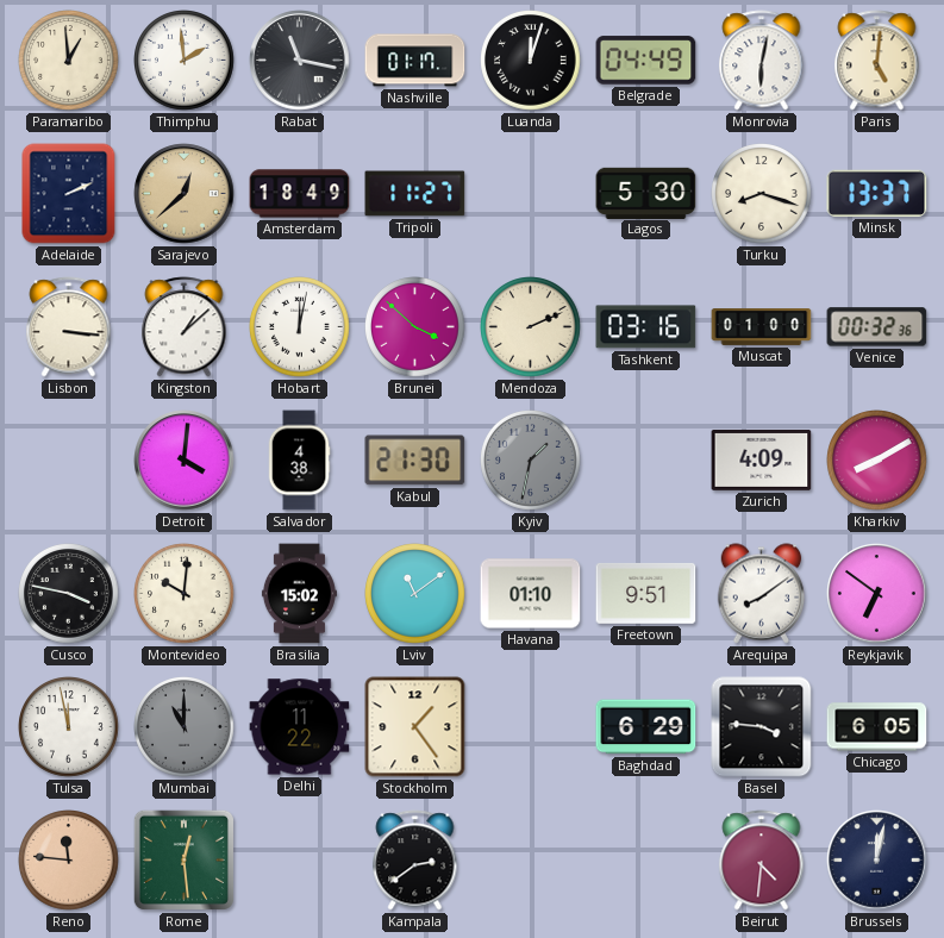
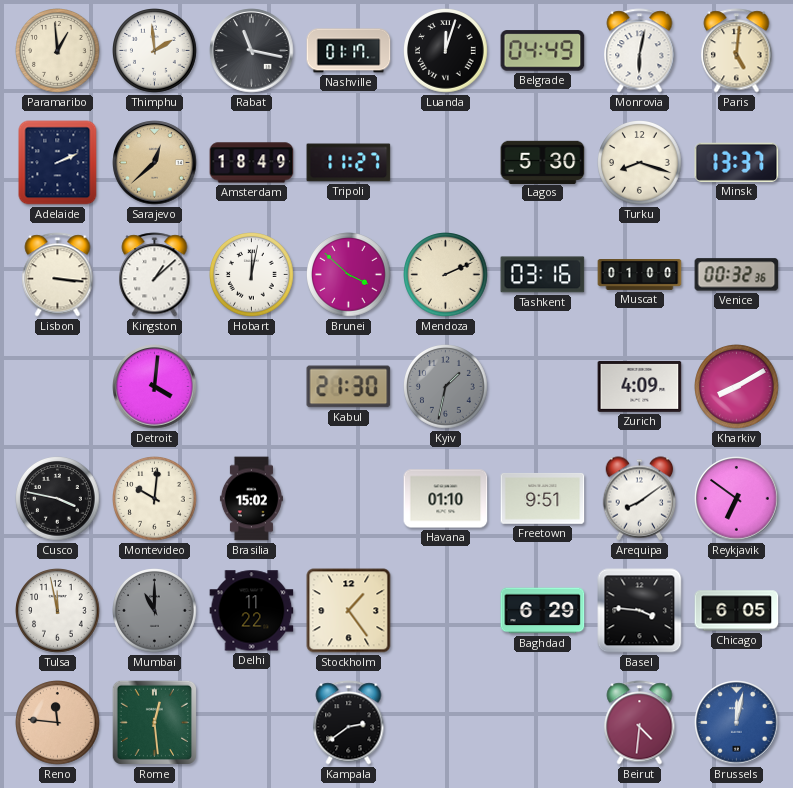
Salvador: 4:38 -> none
Lviv: 11:09 -> none
Brussels dial: navy -> blue
